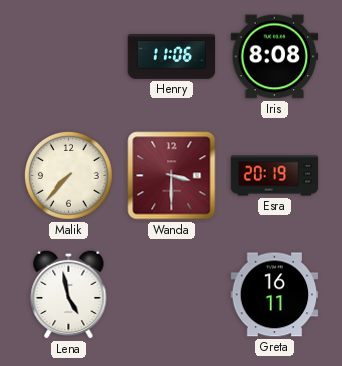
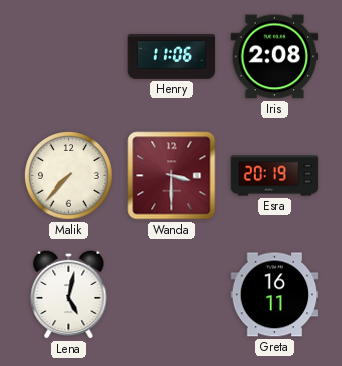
Iris: 8:08 -> 2:08
Lena: 4:58 -> 5:02
